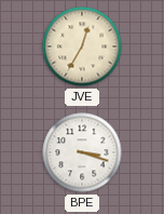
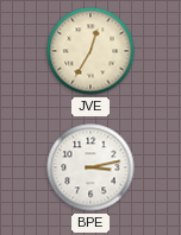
BPE: 3:18 -> 3:13
